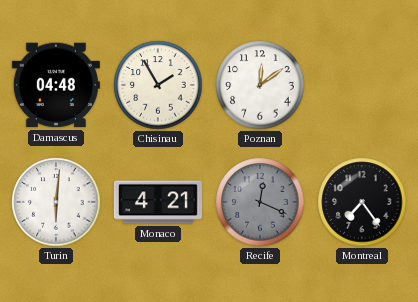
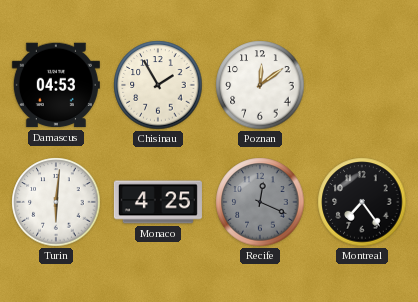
Damascus: 04:48 -> 04:53
Monaco: 4:21 -> 4:25
